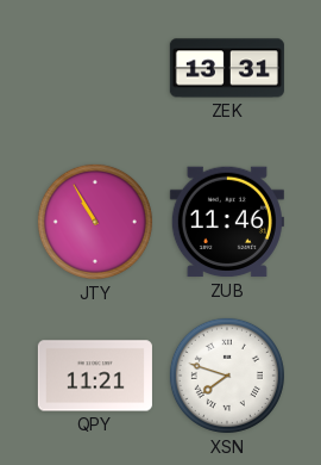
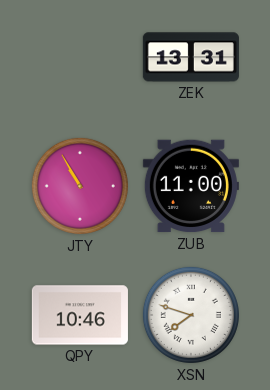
ZUB: 11:46 -> 11:00
QPY: 11:21 -> 10:46
